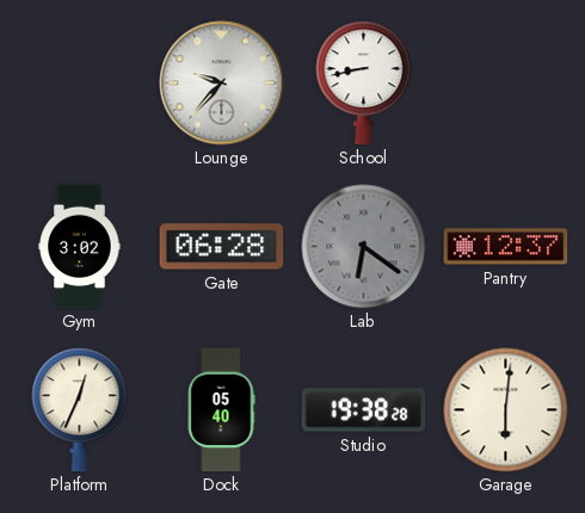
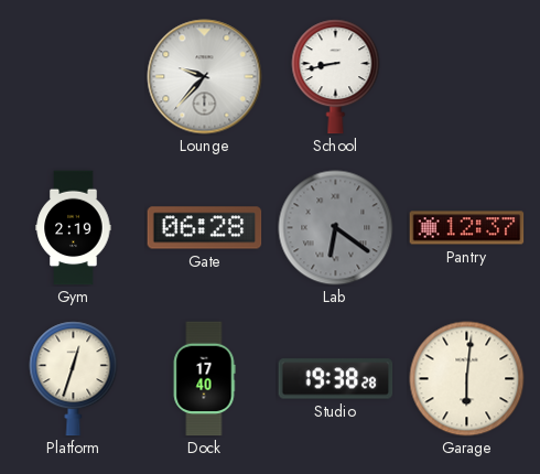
Gym: 3:02 -> 2:19
Platform: 12:34 -> 12:33
Dock: 05:40 -> 17:40
